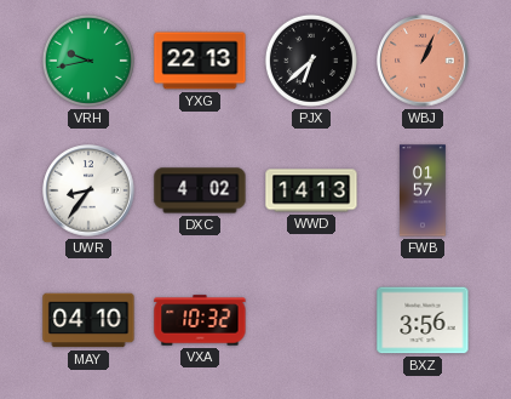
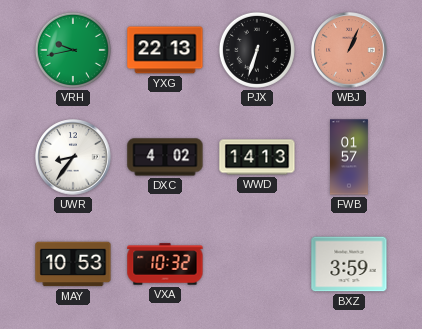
PJX: 6:38 -> 6:33
MAY: 04:10 -> 10:53
BXZ: 3:56 -> 3:59
